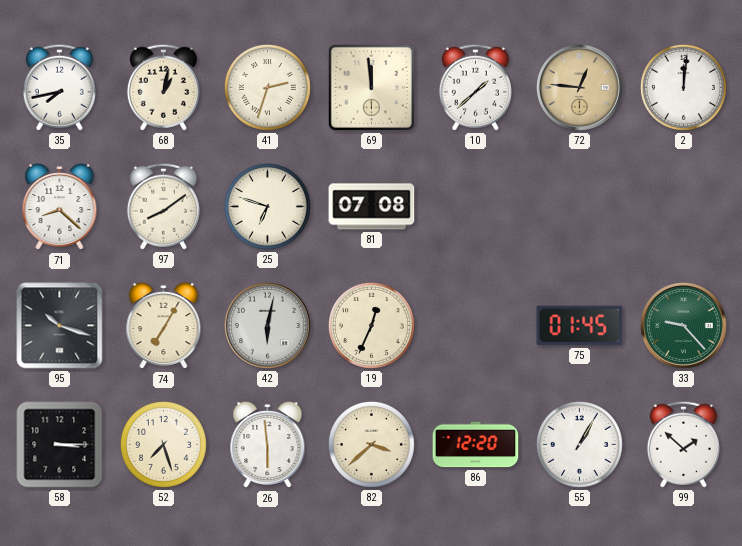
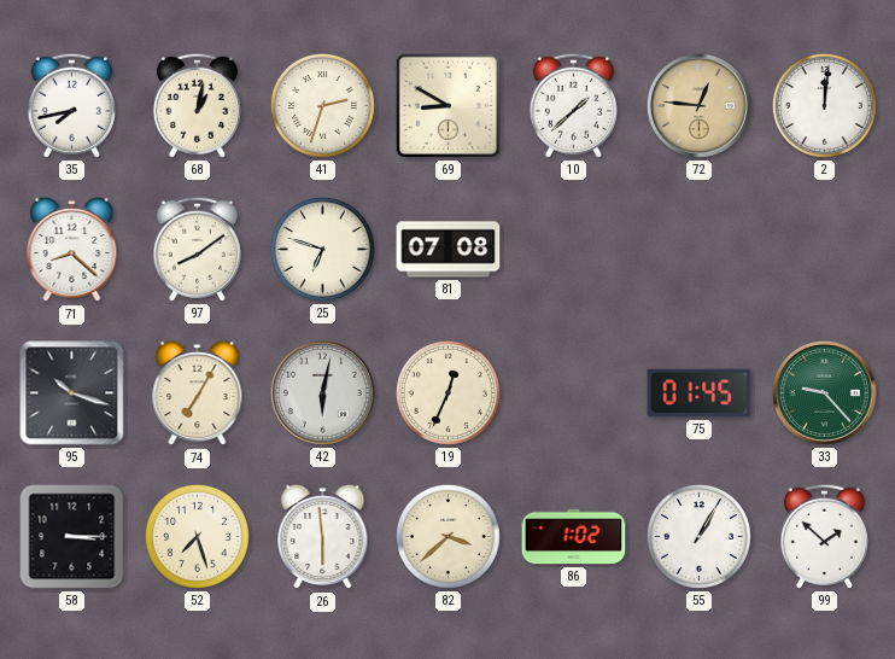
69: 11:59 -> 8:50
86: 12:20 -> 1:02
